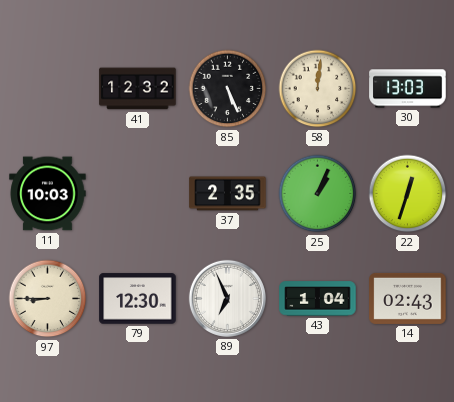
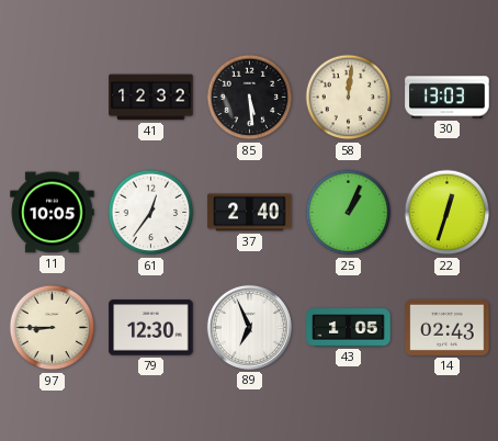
85: 5:26 -> 5:29
11: 10:03 -> 10:05
61: none -> 12:36
37: 2:35 -> 2:40
43: 1:04 -> 1:05
